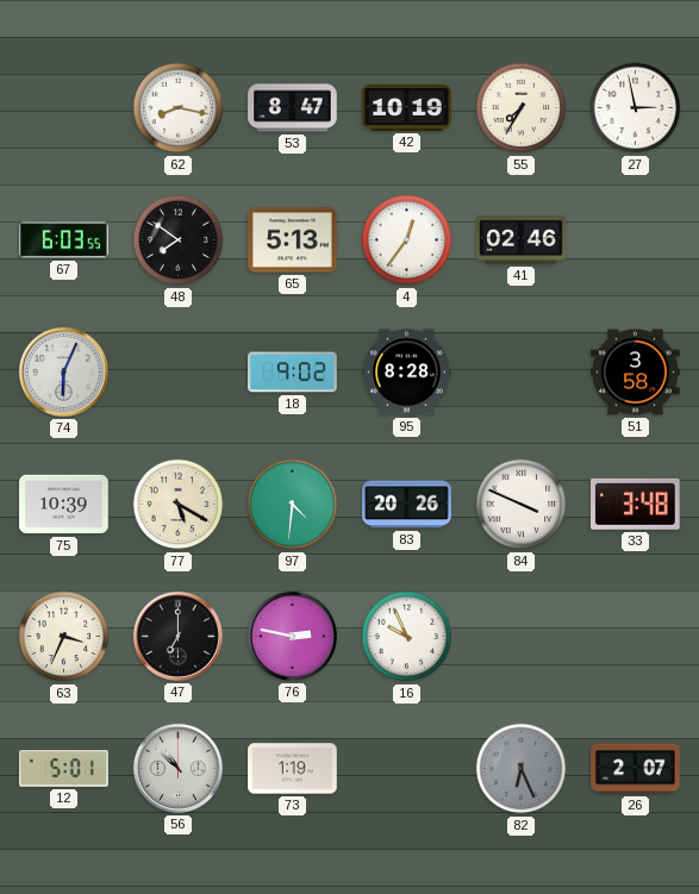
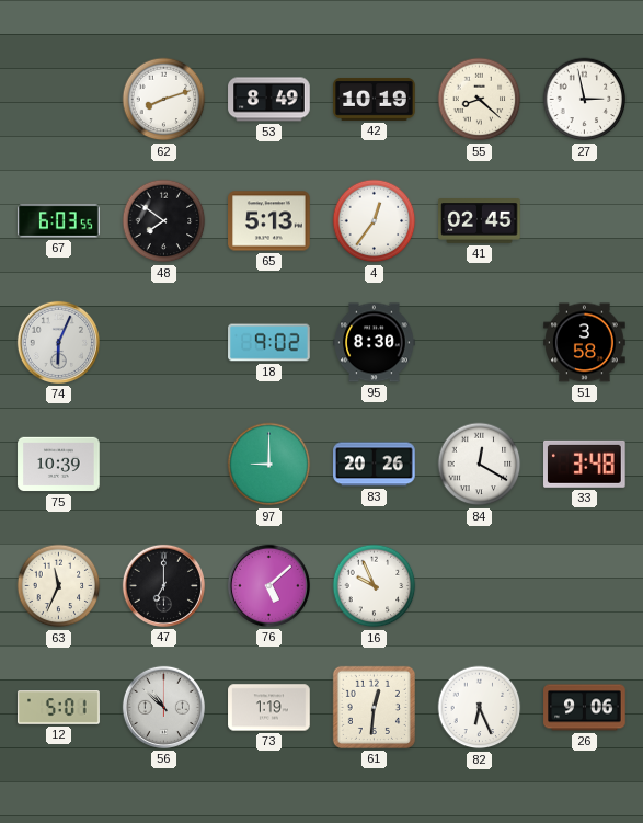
62: 8:17 -> 8:12
53: 8:47 -> 8:49
55: 7:35 -> 8:22
41: 02:46 -> 02:45
95: 8:28 -> 8:30
77: 5:20 -> none
97: 4:31 -> 9:00
84: 3:49 -> 12:20
63: 3:34 -> 11:34
76: 2:47 -> 5:08
61: none -> 12:31
82 dial: grey -> white
26: 2:07 -> 9:06
